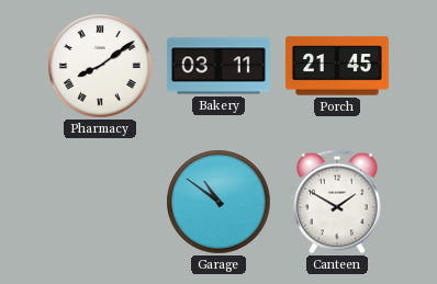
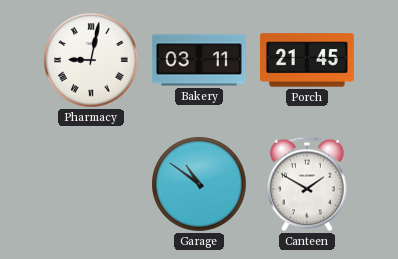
Pharmacy: 8:09 -> 9:02
